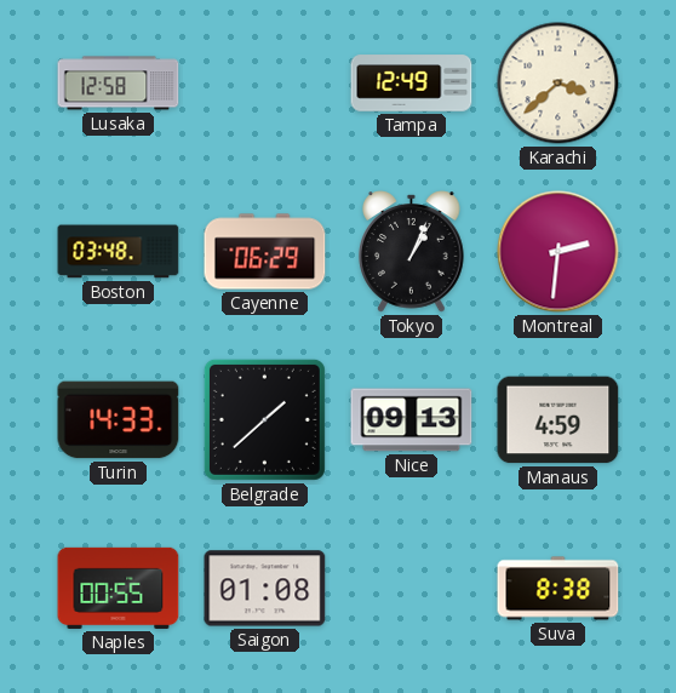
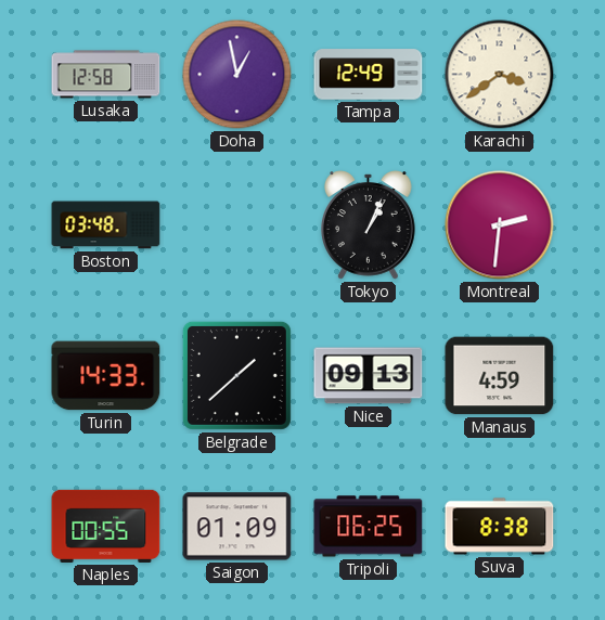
Doha: none -> 12:58
Karachi: 3:38 -> 3:39
Cayenne: 06:29 -> none
Saigon: 01:08 -> 01:09
Tripoli: none -> 06:25
